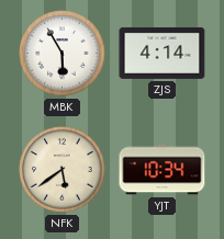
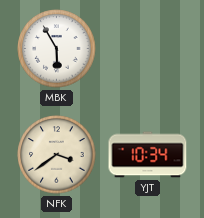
ZJS: 4:14 -> none
NFK: 5:39 -> 3:39
